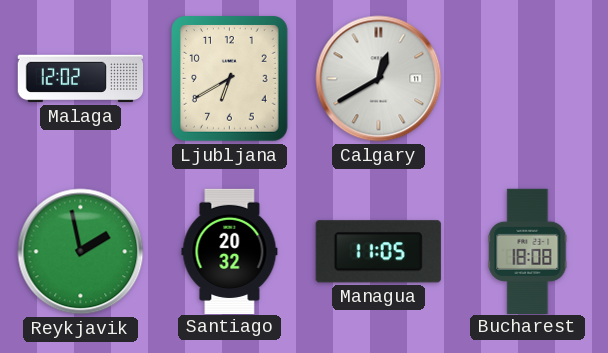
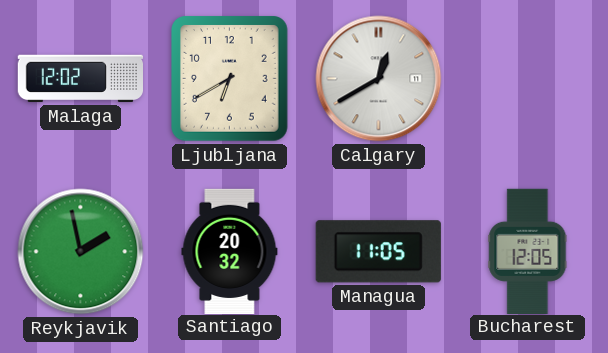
Bucharest: 18:08 -> 12:05
